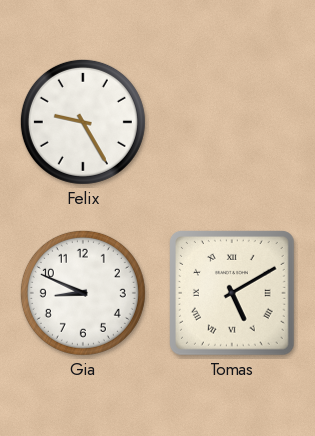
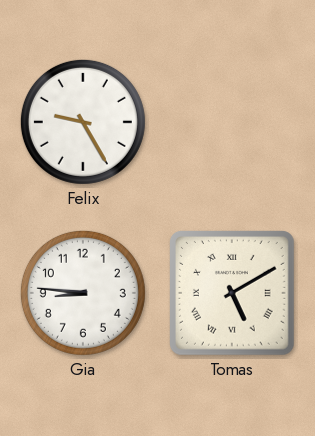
Gia: 8:49 -> 8:46
